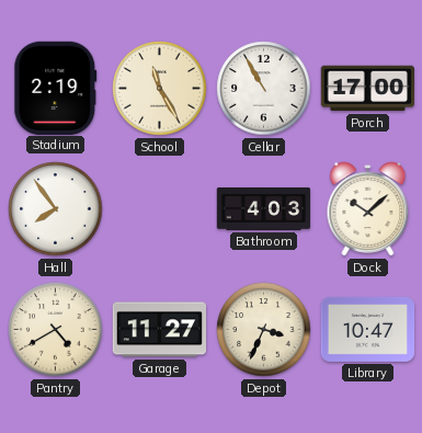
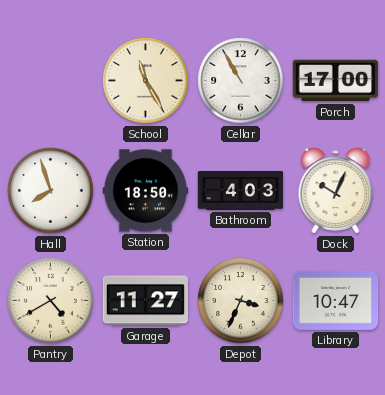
Stadium: 2:19 -> none
Hall: 7:54 -> 7:57
Station: none -> 18:50
Dock: 10:08 -> 10:04
